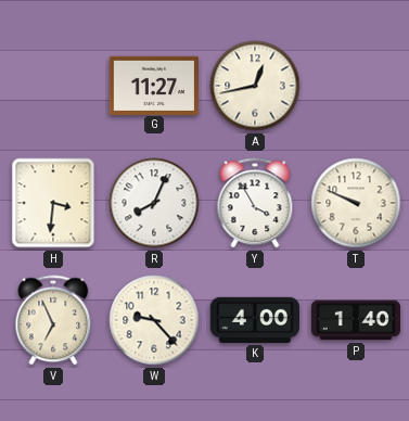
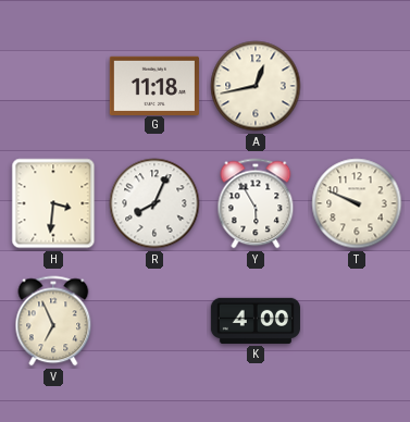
G: 11:27 -> 11:18
Y: 3:55 -> 5:55
W: 9:23 -> none
P: 1:40 -> none
